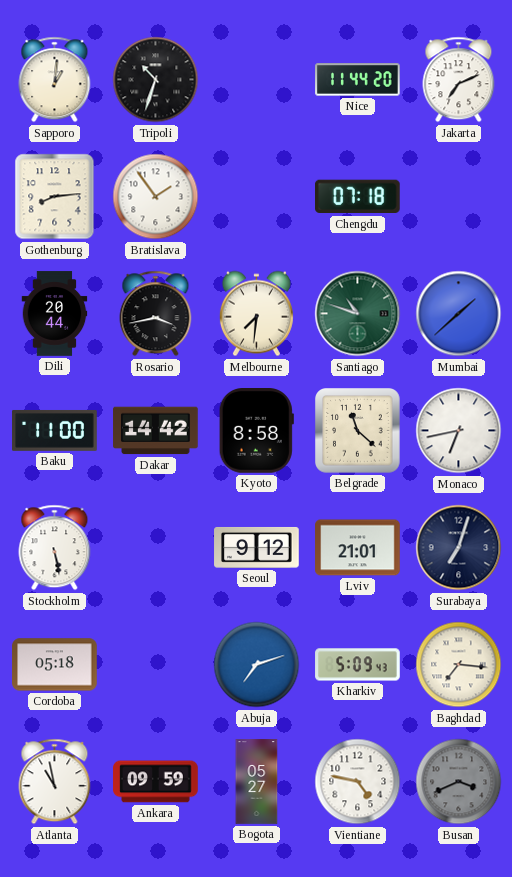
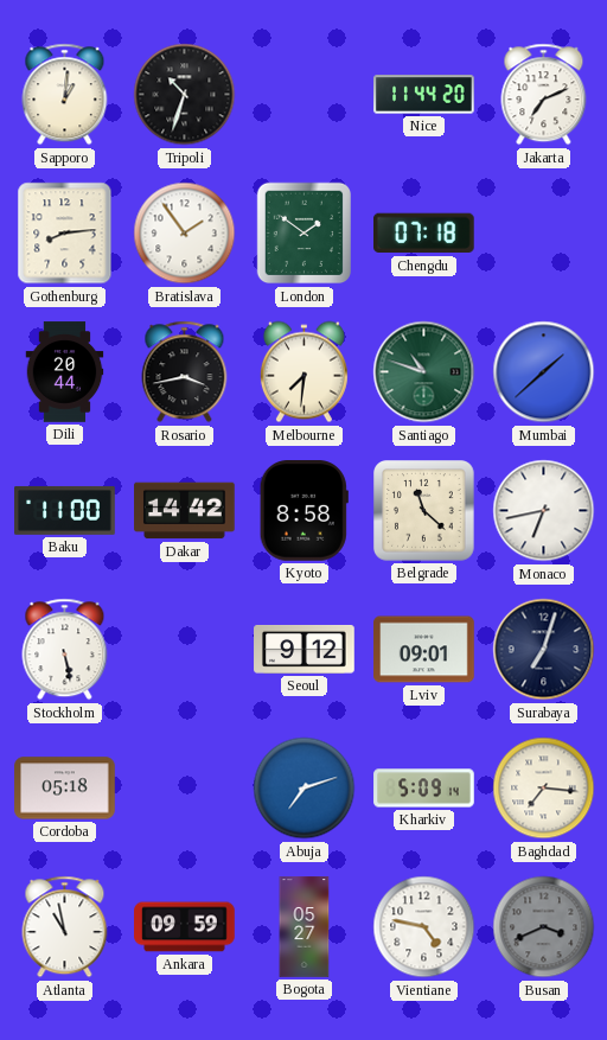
London: none -> 1:51
Lviv: 21:01 -> 09:01
Kharkiv: 5:09:43 -> 5:09:14
